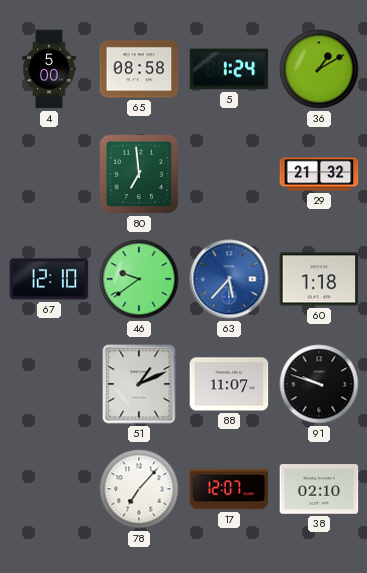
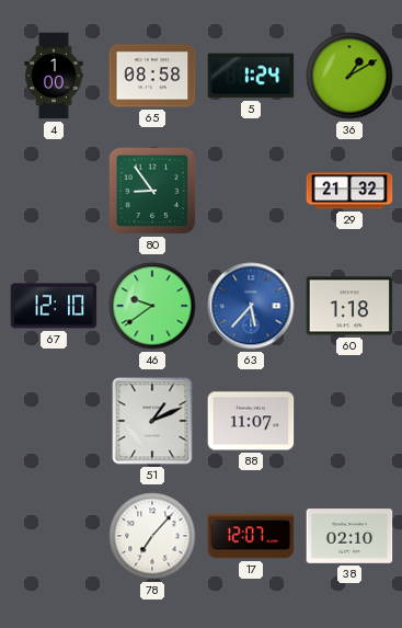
4: 5:00 -> 1:00
80: 6:59 -> 8:54
91: 9:48 -> none
